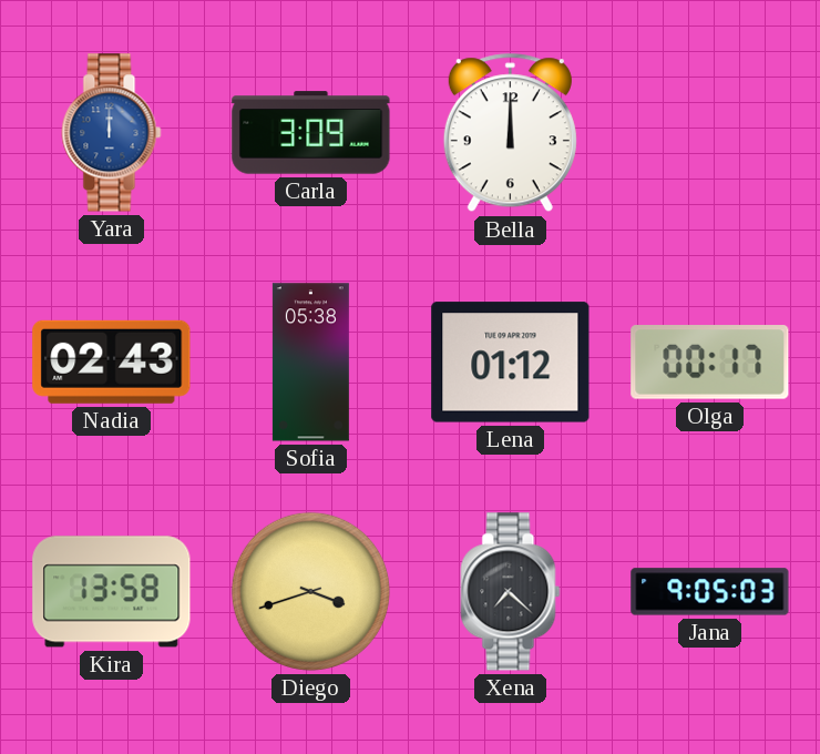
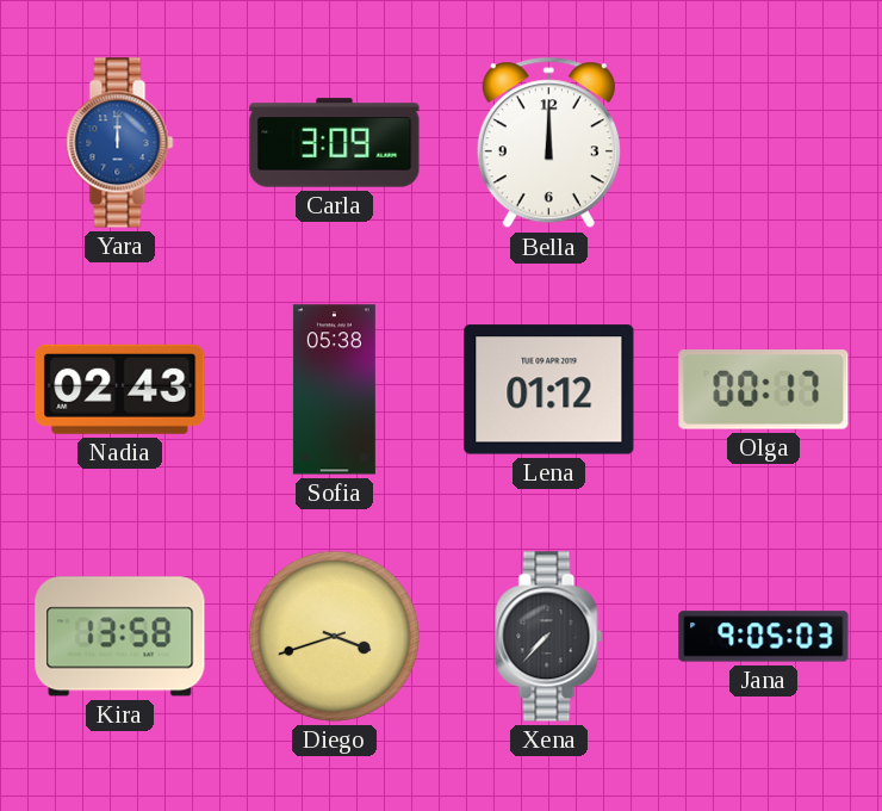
Xena: 7:22 -> 7:37
